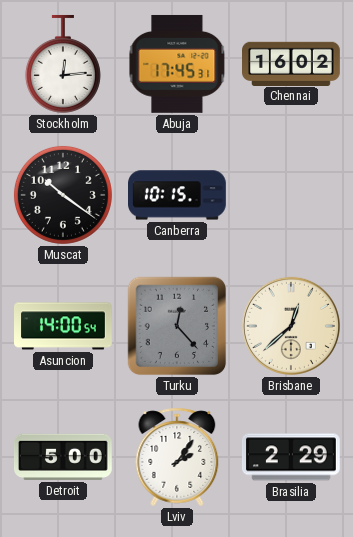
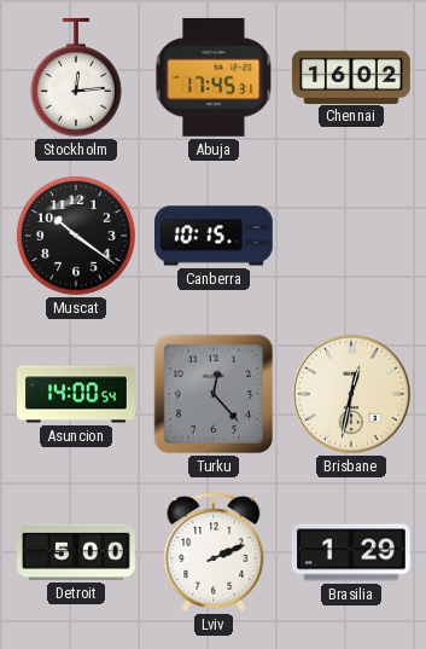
Brisbane: 12:38 -> 12:32
Lviv: 2:06 -> 2:11
Brasilia: 2:29 -> 1:29
